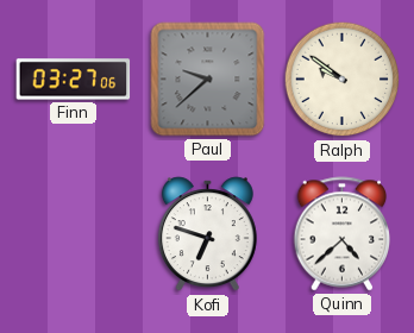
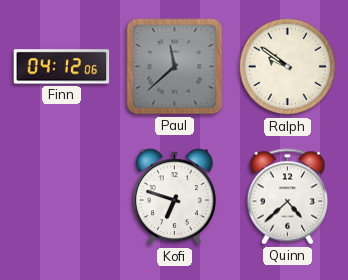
Finn: 03:27 -> 04:12
Paul: 9:38 -> 11:38
